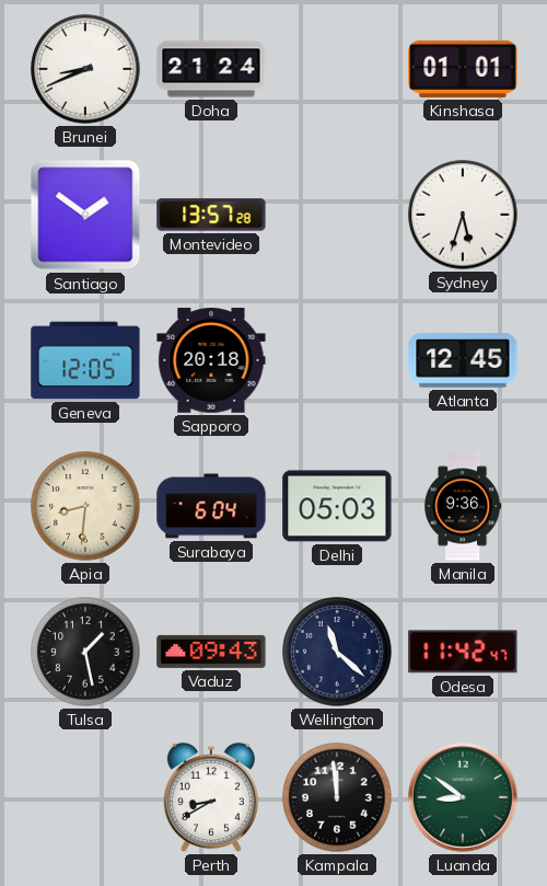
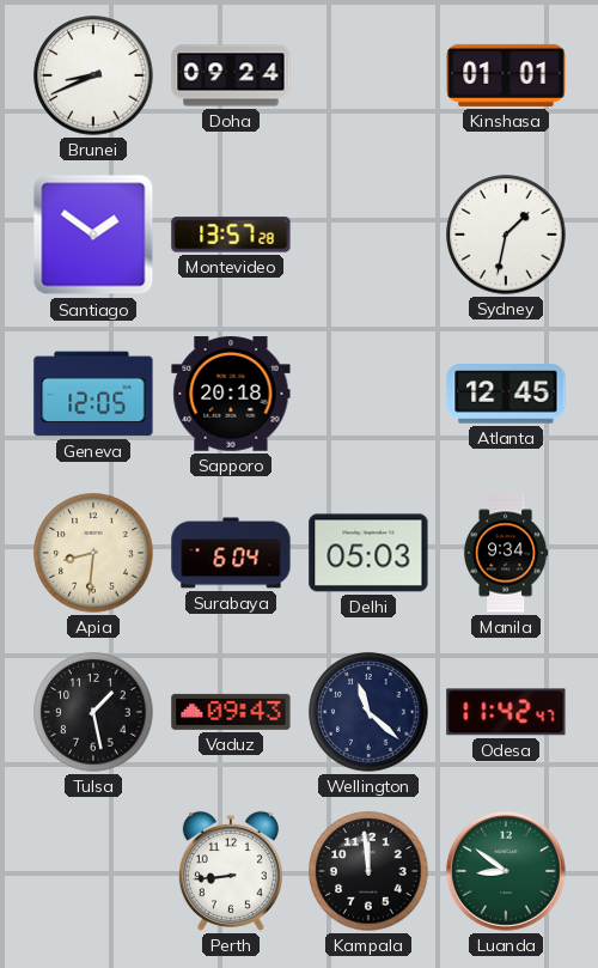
Doha: 21:24 -> 09:24
Sydney: 5:33 -> 1:32
Manila: 9:36 -> 9:34
Perth: 8:40 -> 8:44
